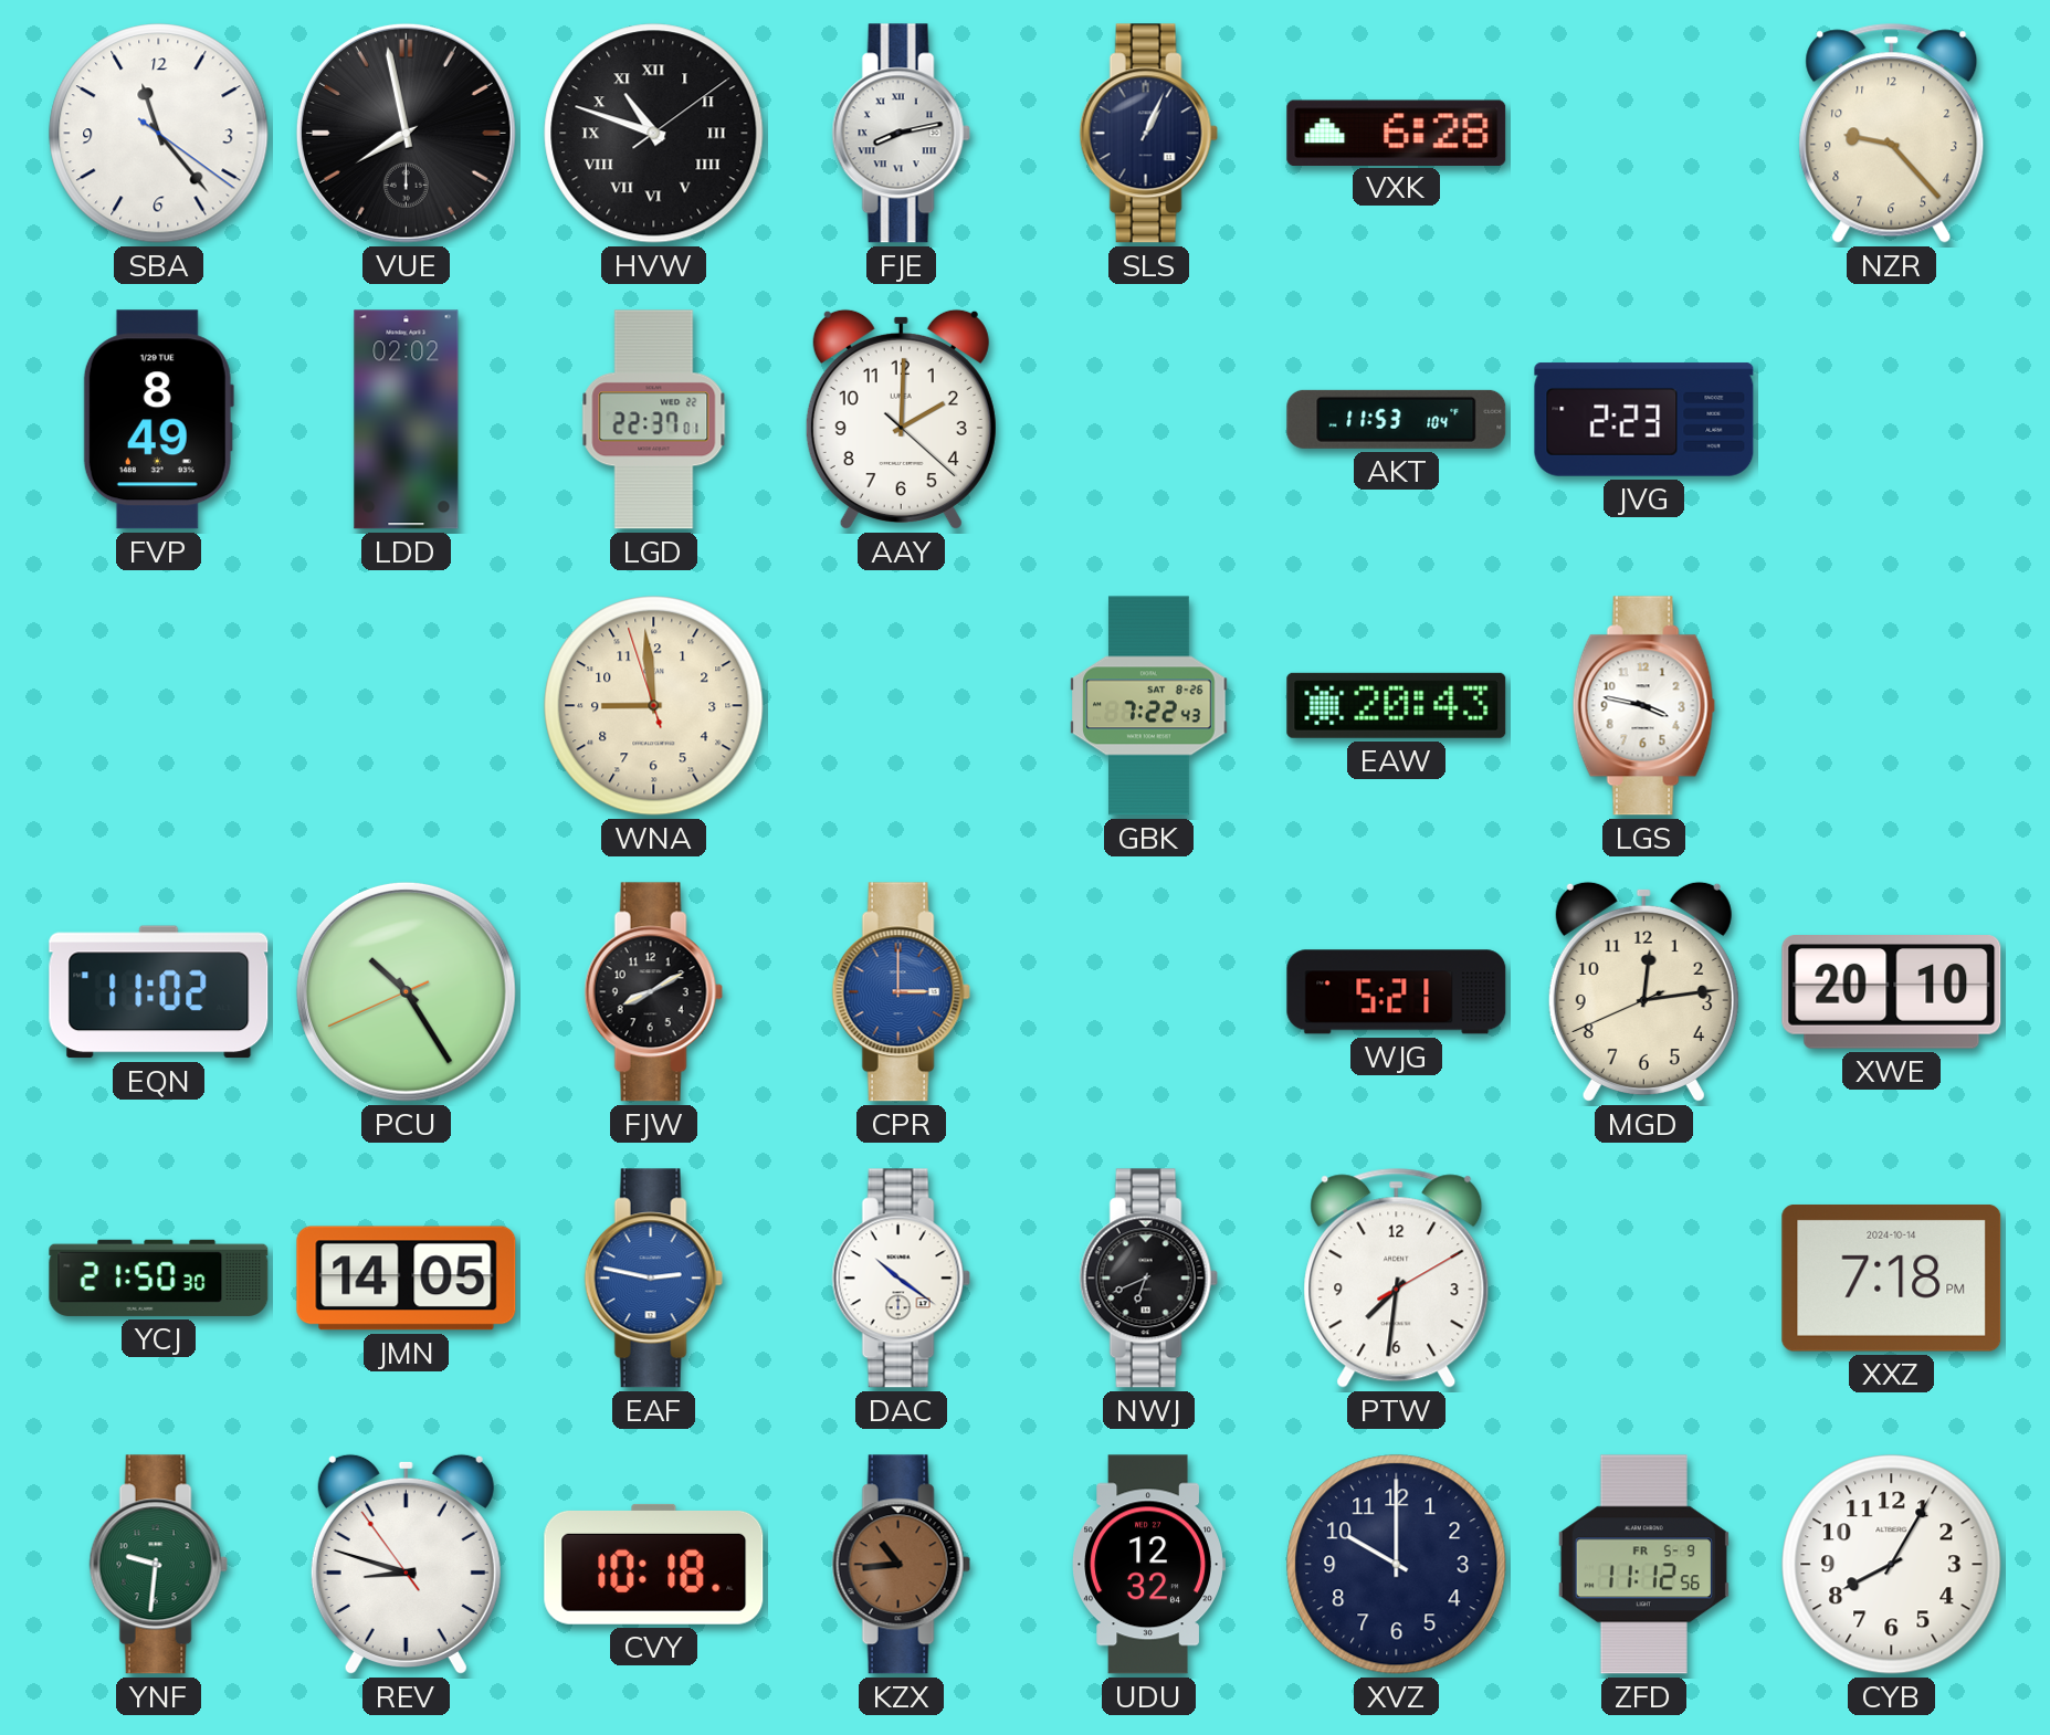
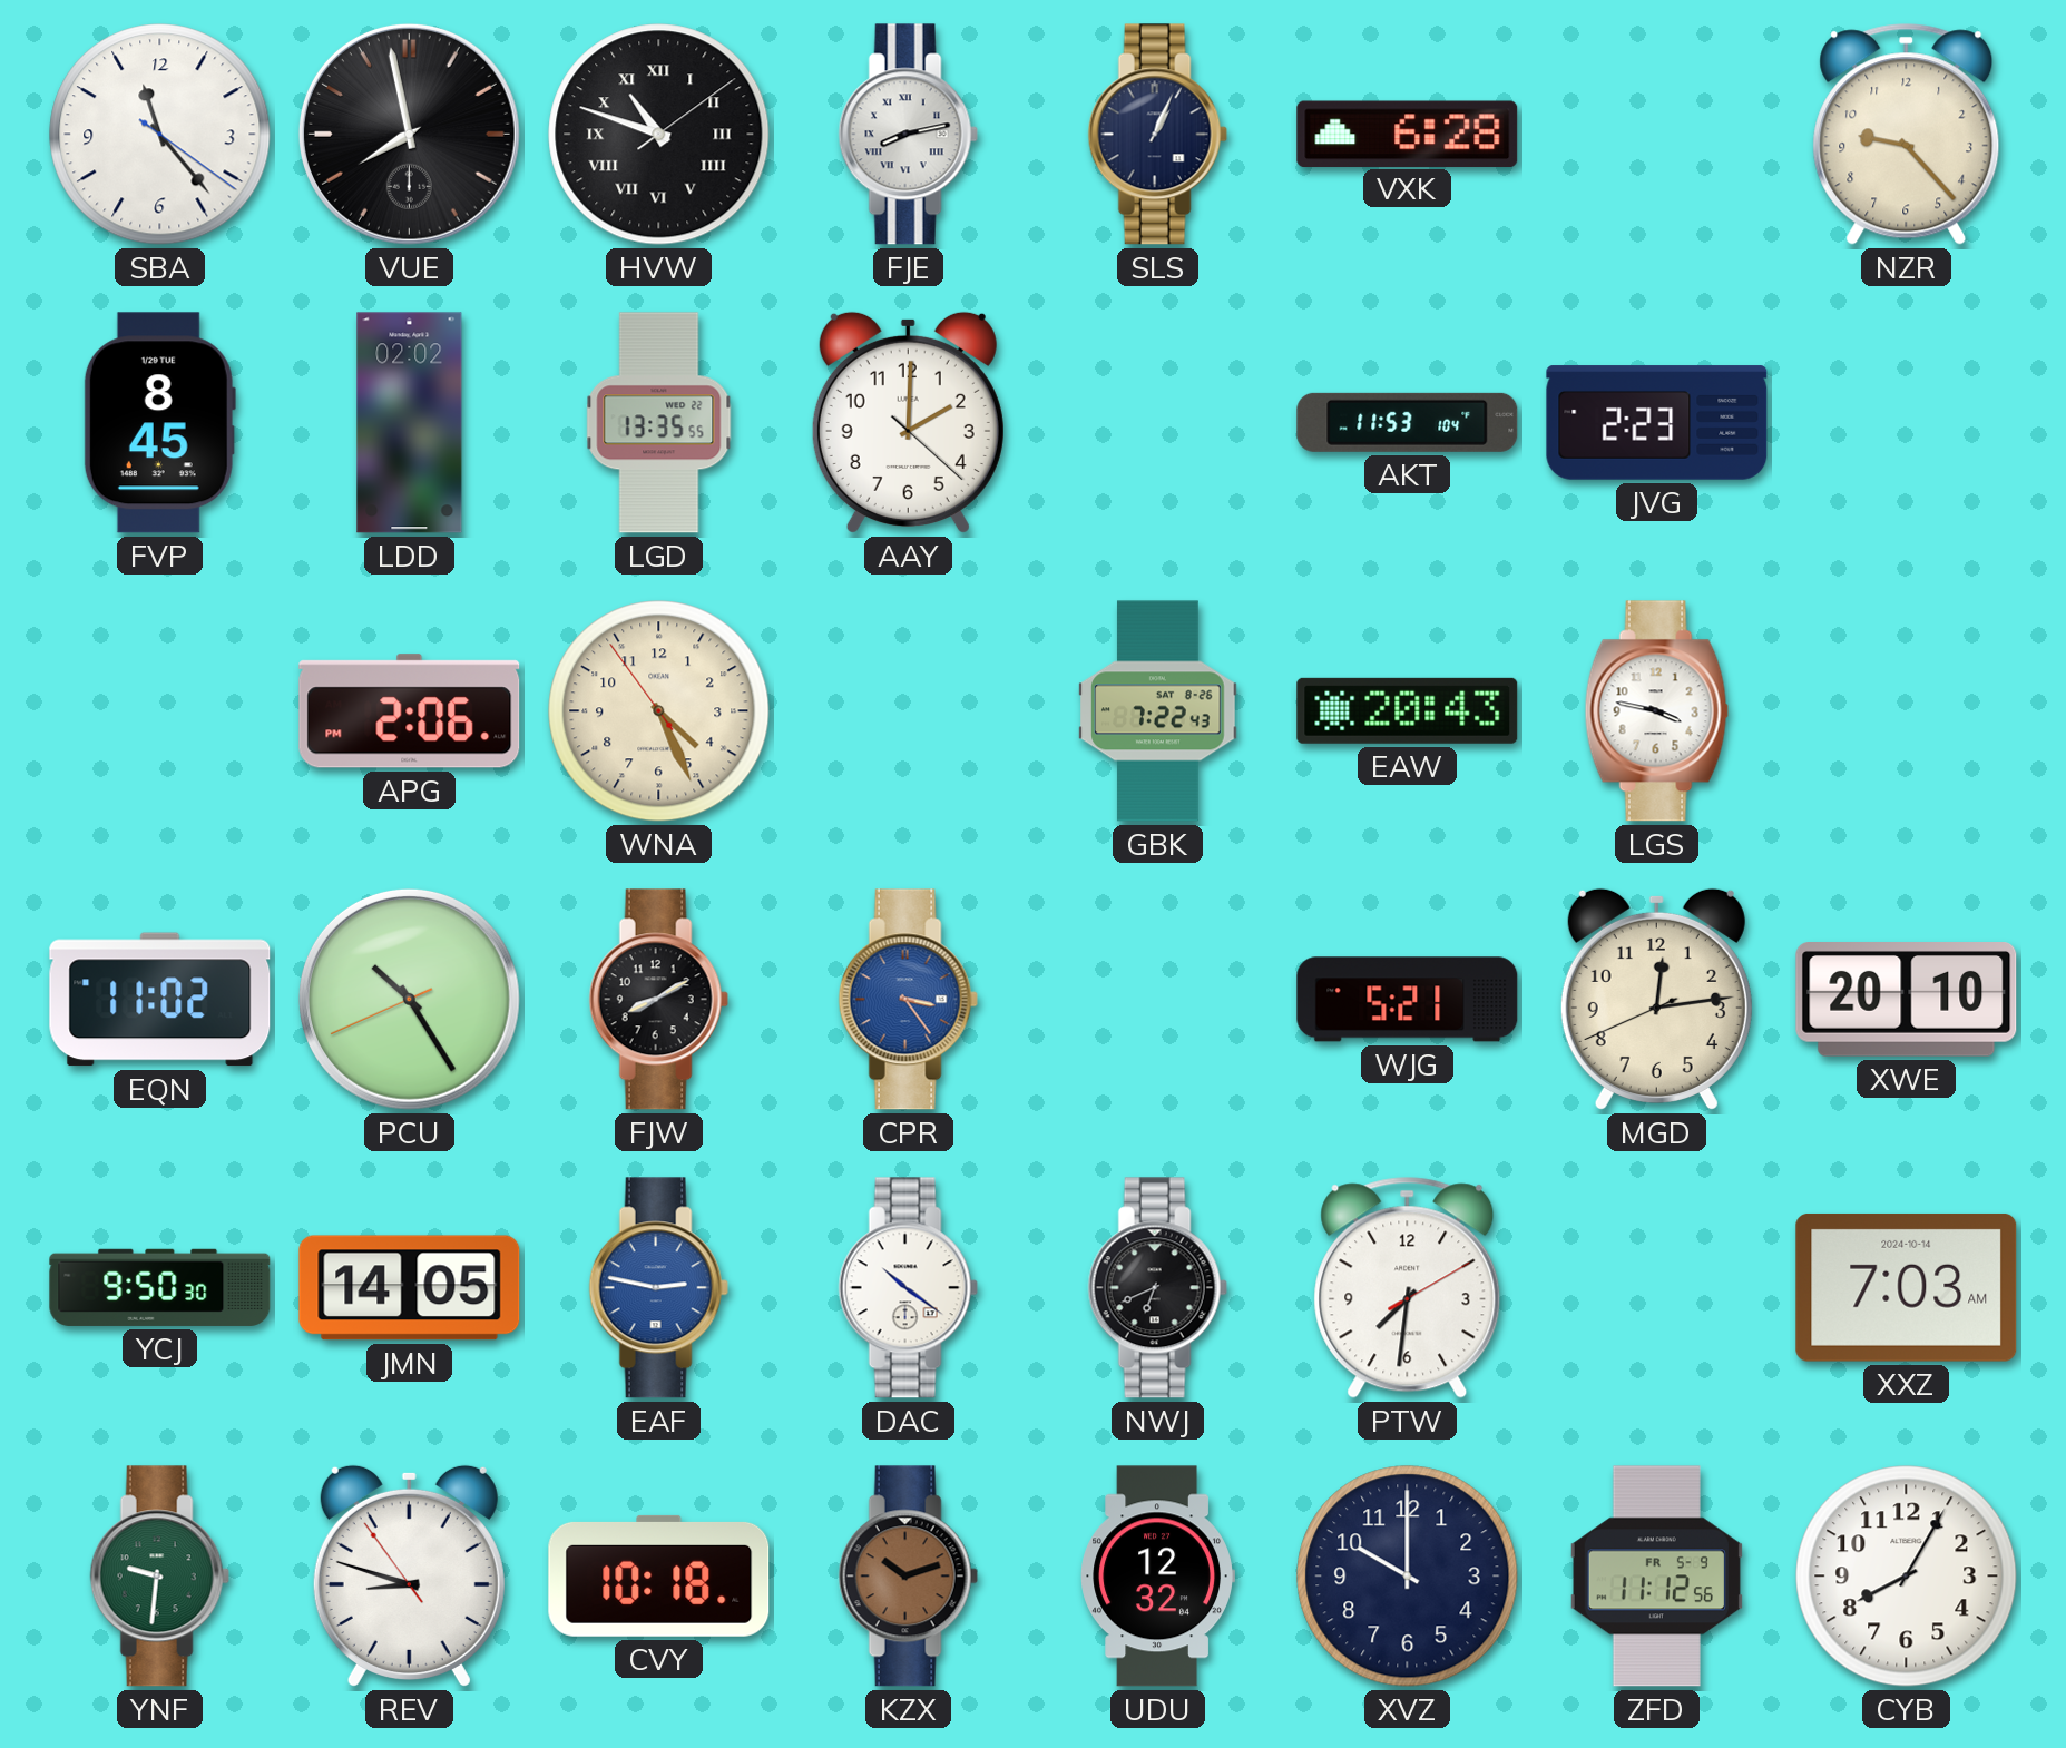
FVP: 8:49 -> 8:45
LGD: 22:37 -> 13:35
APG: none -> 2:06
WNA: 8:58 -> 4:25
CPR: 3:00 -> 3:24
YCJ: 21:50 -> 9:50
XXZ: 7:18 -> 7:03
KZX: 10:44 -> 10:12
